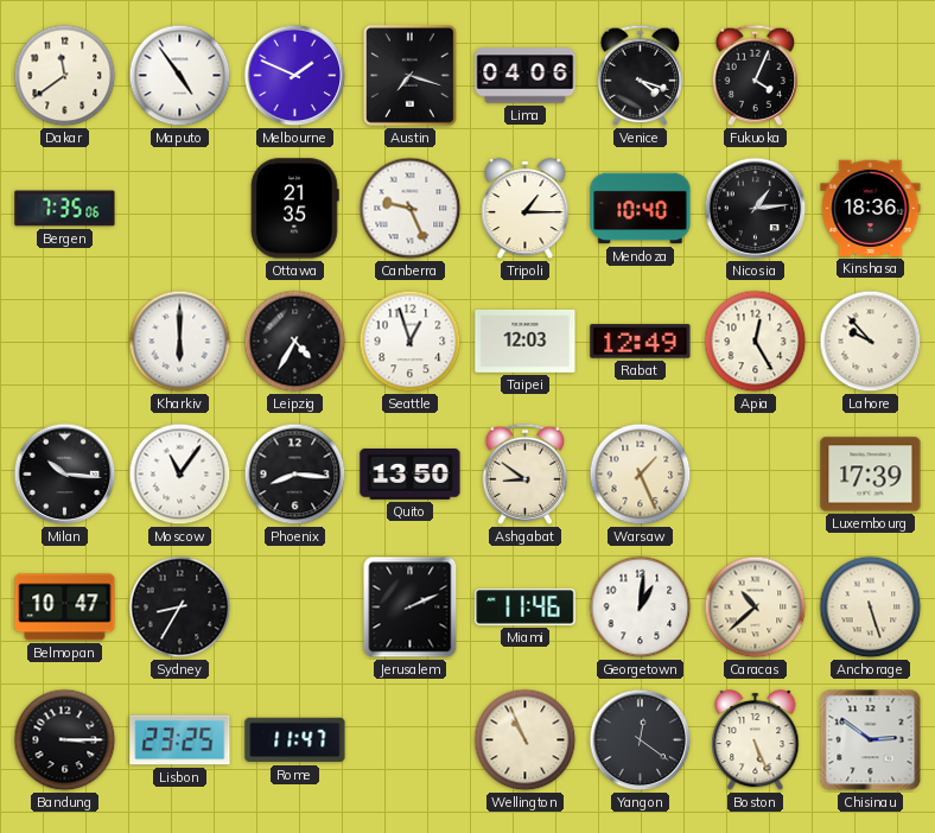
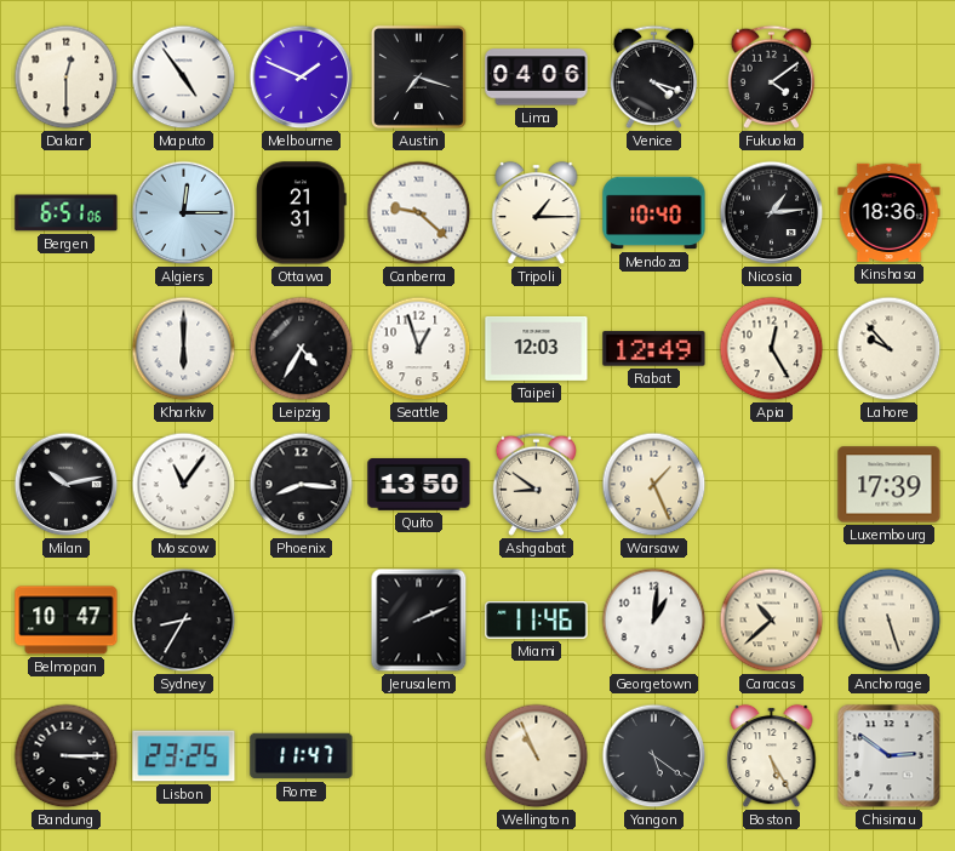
Dakar: 11:39 -> 12:30
Fukuoka: 4:04 -> 4:09
Bergen: 7:35 -> 6:51
Algiers: none -> 12:15
Ottawa: 21:35 -> 21:31
Canberra: 9:26 -> 9:22
Milan: 10:16 -> 10:13
Yangon: 12:21 -> 5:21
Boston: 5:26 -> 5:25
